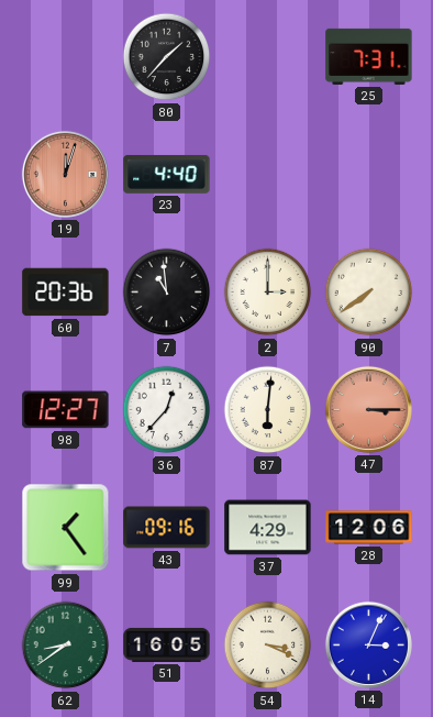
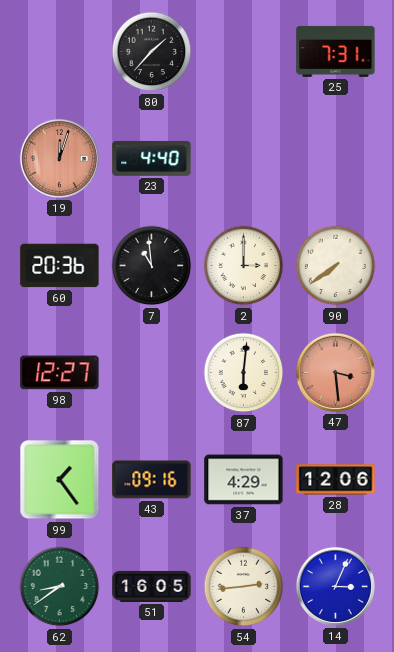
36: 12:37 -> none
47: 3:15 -> 3:29
54: 3:19 -> 2:44
